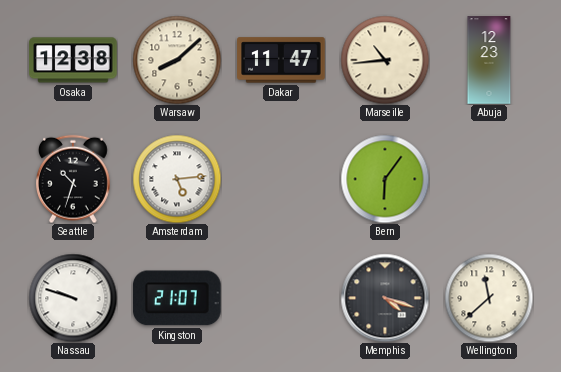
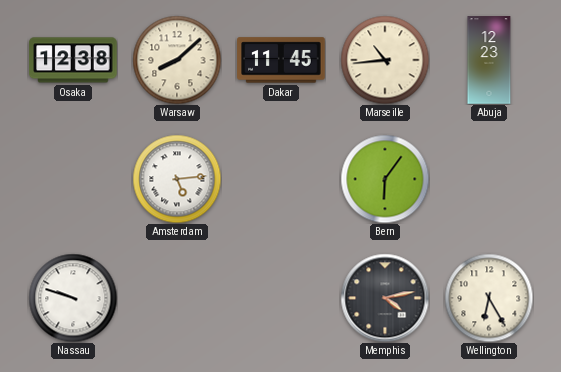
Dakar: 11:47 -> 11:45
Seattle: 10:33 -> none
Kingston: 21:07 -> none
Memphis: 4:18 -> 4:13
Wellington: 11:38 -> 6:25
